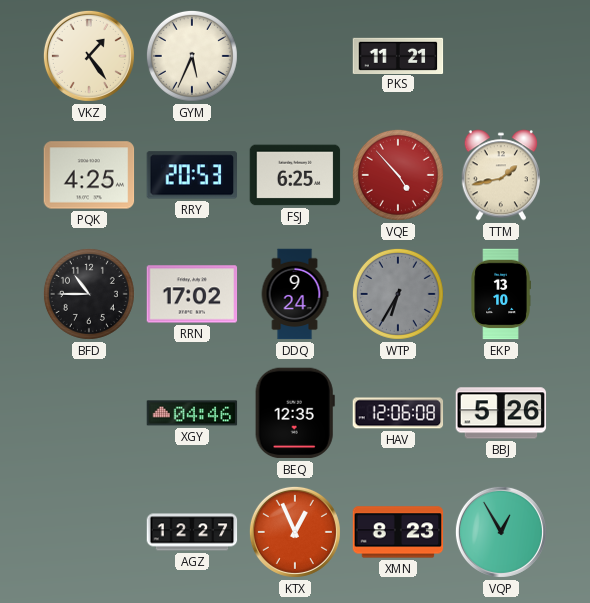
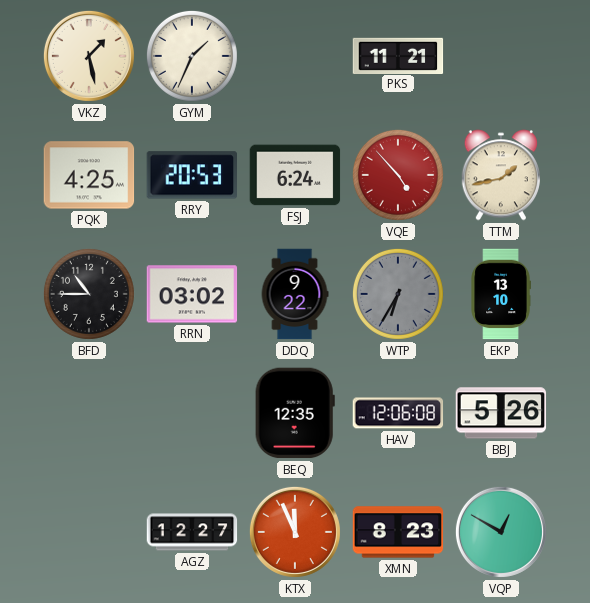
VKZ: 1:24 -> 1:28
GYM: 5:34 -> 1:34
FSJ: 6:25 -> 6:24
RRN: 17:02 -> 03:02
DDQ: 9:24 -> 9:22
XGY: 04:46 -> none
KTX: 12:56 -> 11:56
VQP: 12:55 -> 12:50
